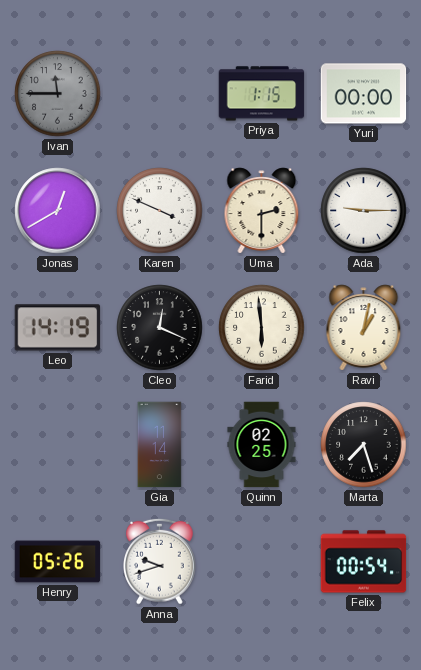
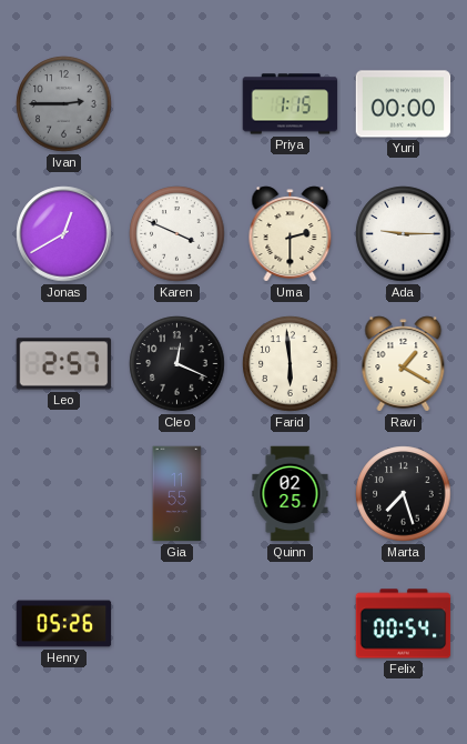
Ivan: 11:45 -> 2:45
Leo: 14:19 -> 2:57
Ravi: 1:02 -> 1:20
Gia: 11:14 -> 11:55
Anna: 9:42 -> none
